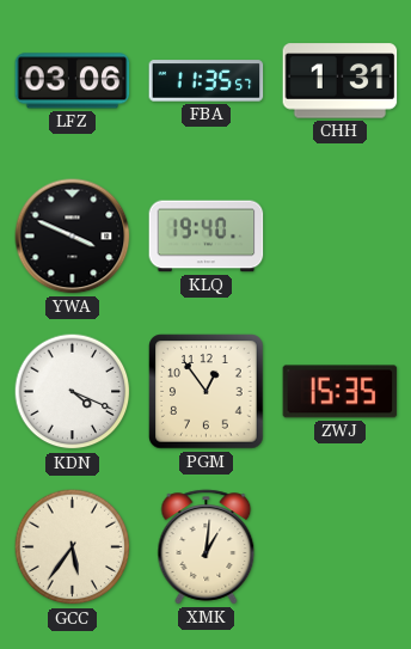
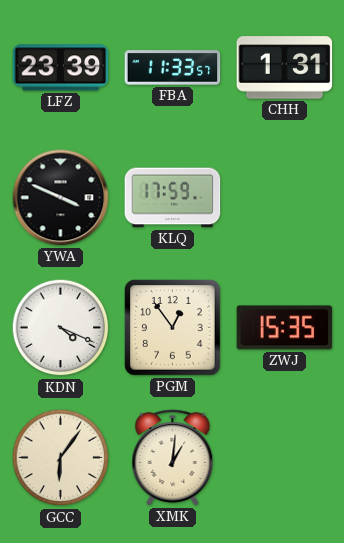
LFZ: 03:06 -> 23:39
FBA: 11:35 -> 11:33
KLQ: 19:40 -> 17:59
GCC: 5:36 -> 6:06
